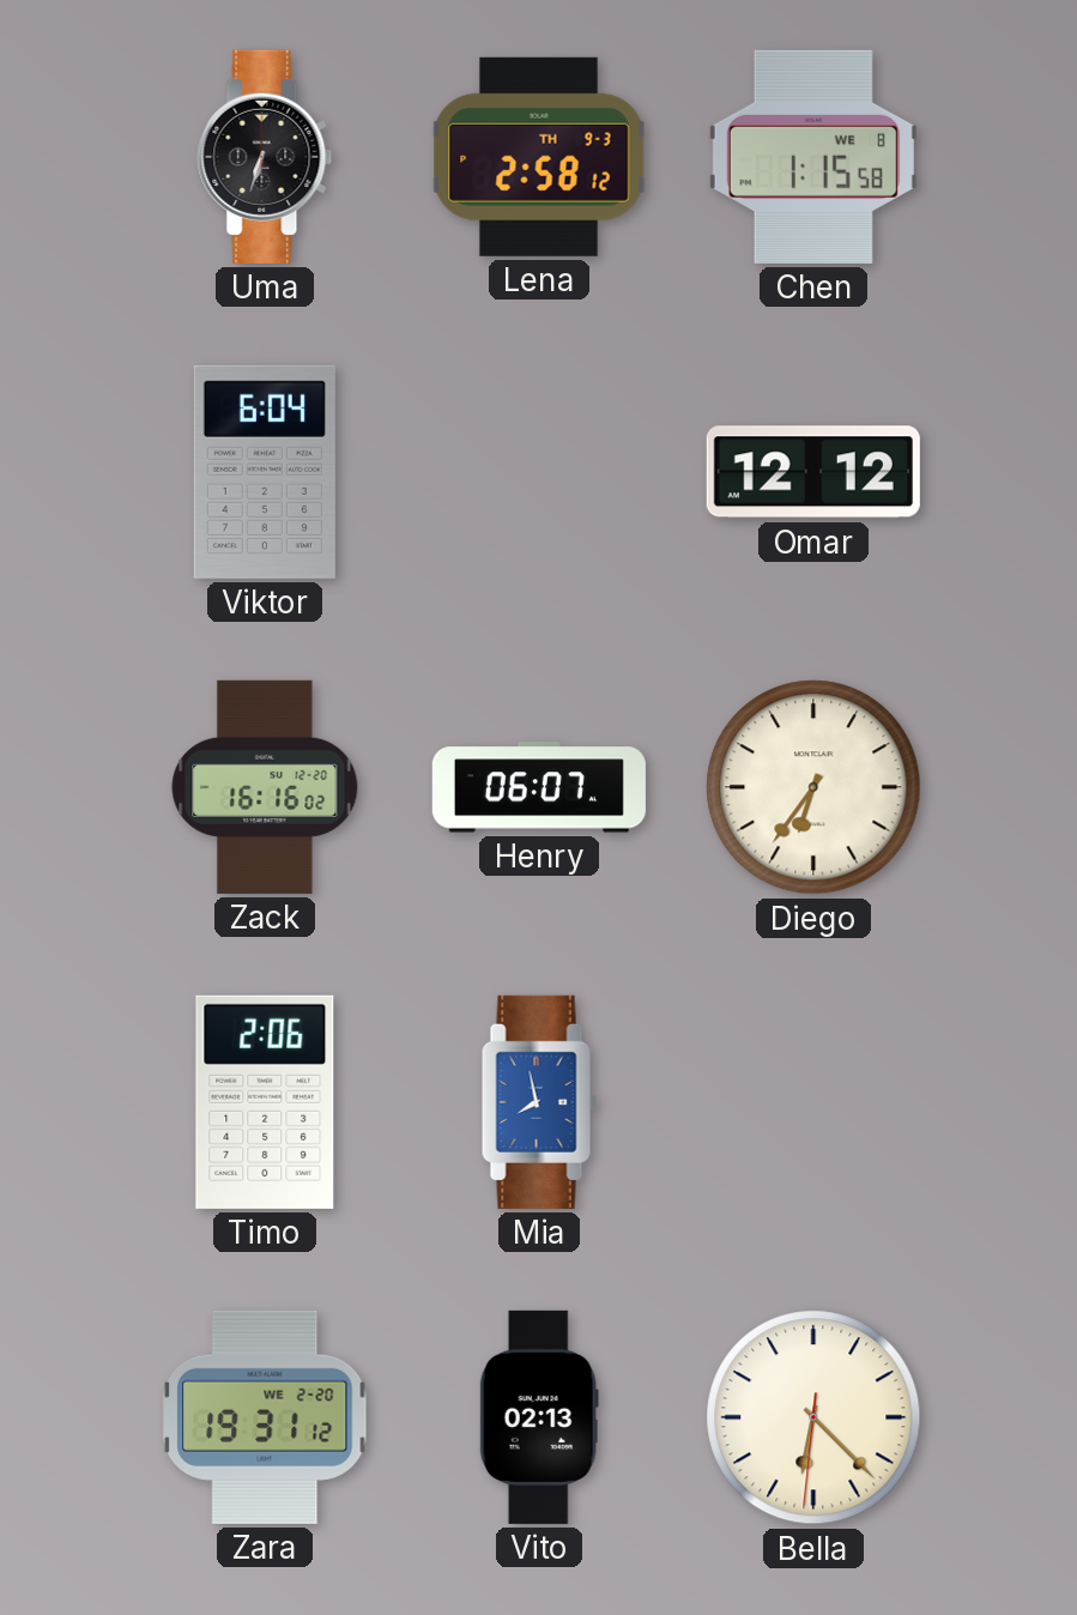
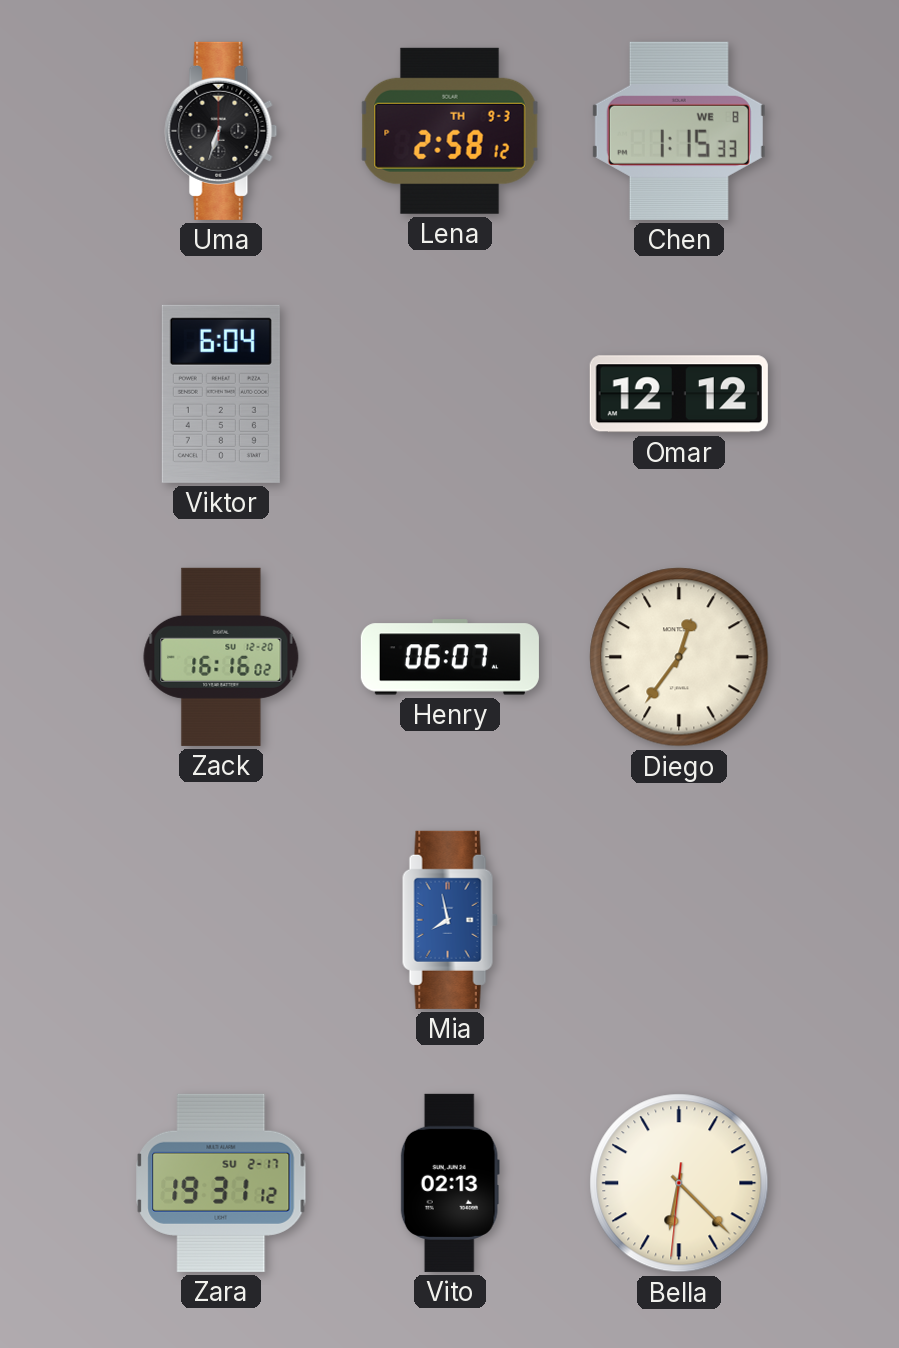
Chen: 1:15:58 -> 1:15:33
Diego: 6:36 -> 12:36
Timo: 2:06 -> none
Zara date: WE 2-20 -> SU 2-17
